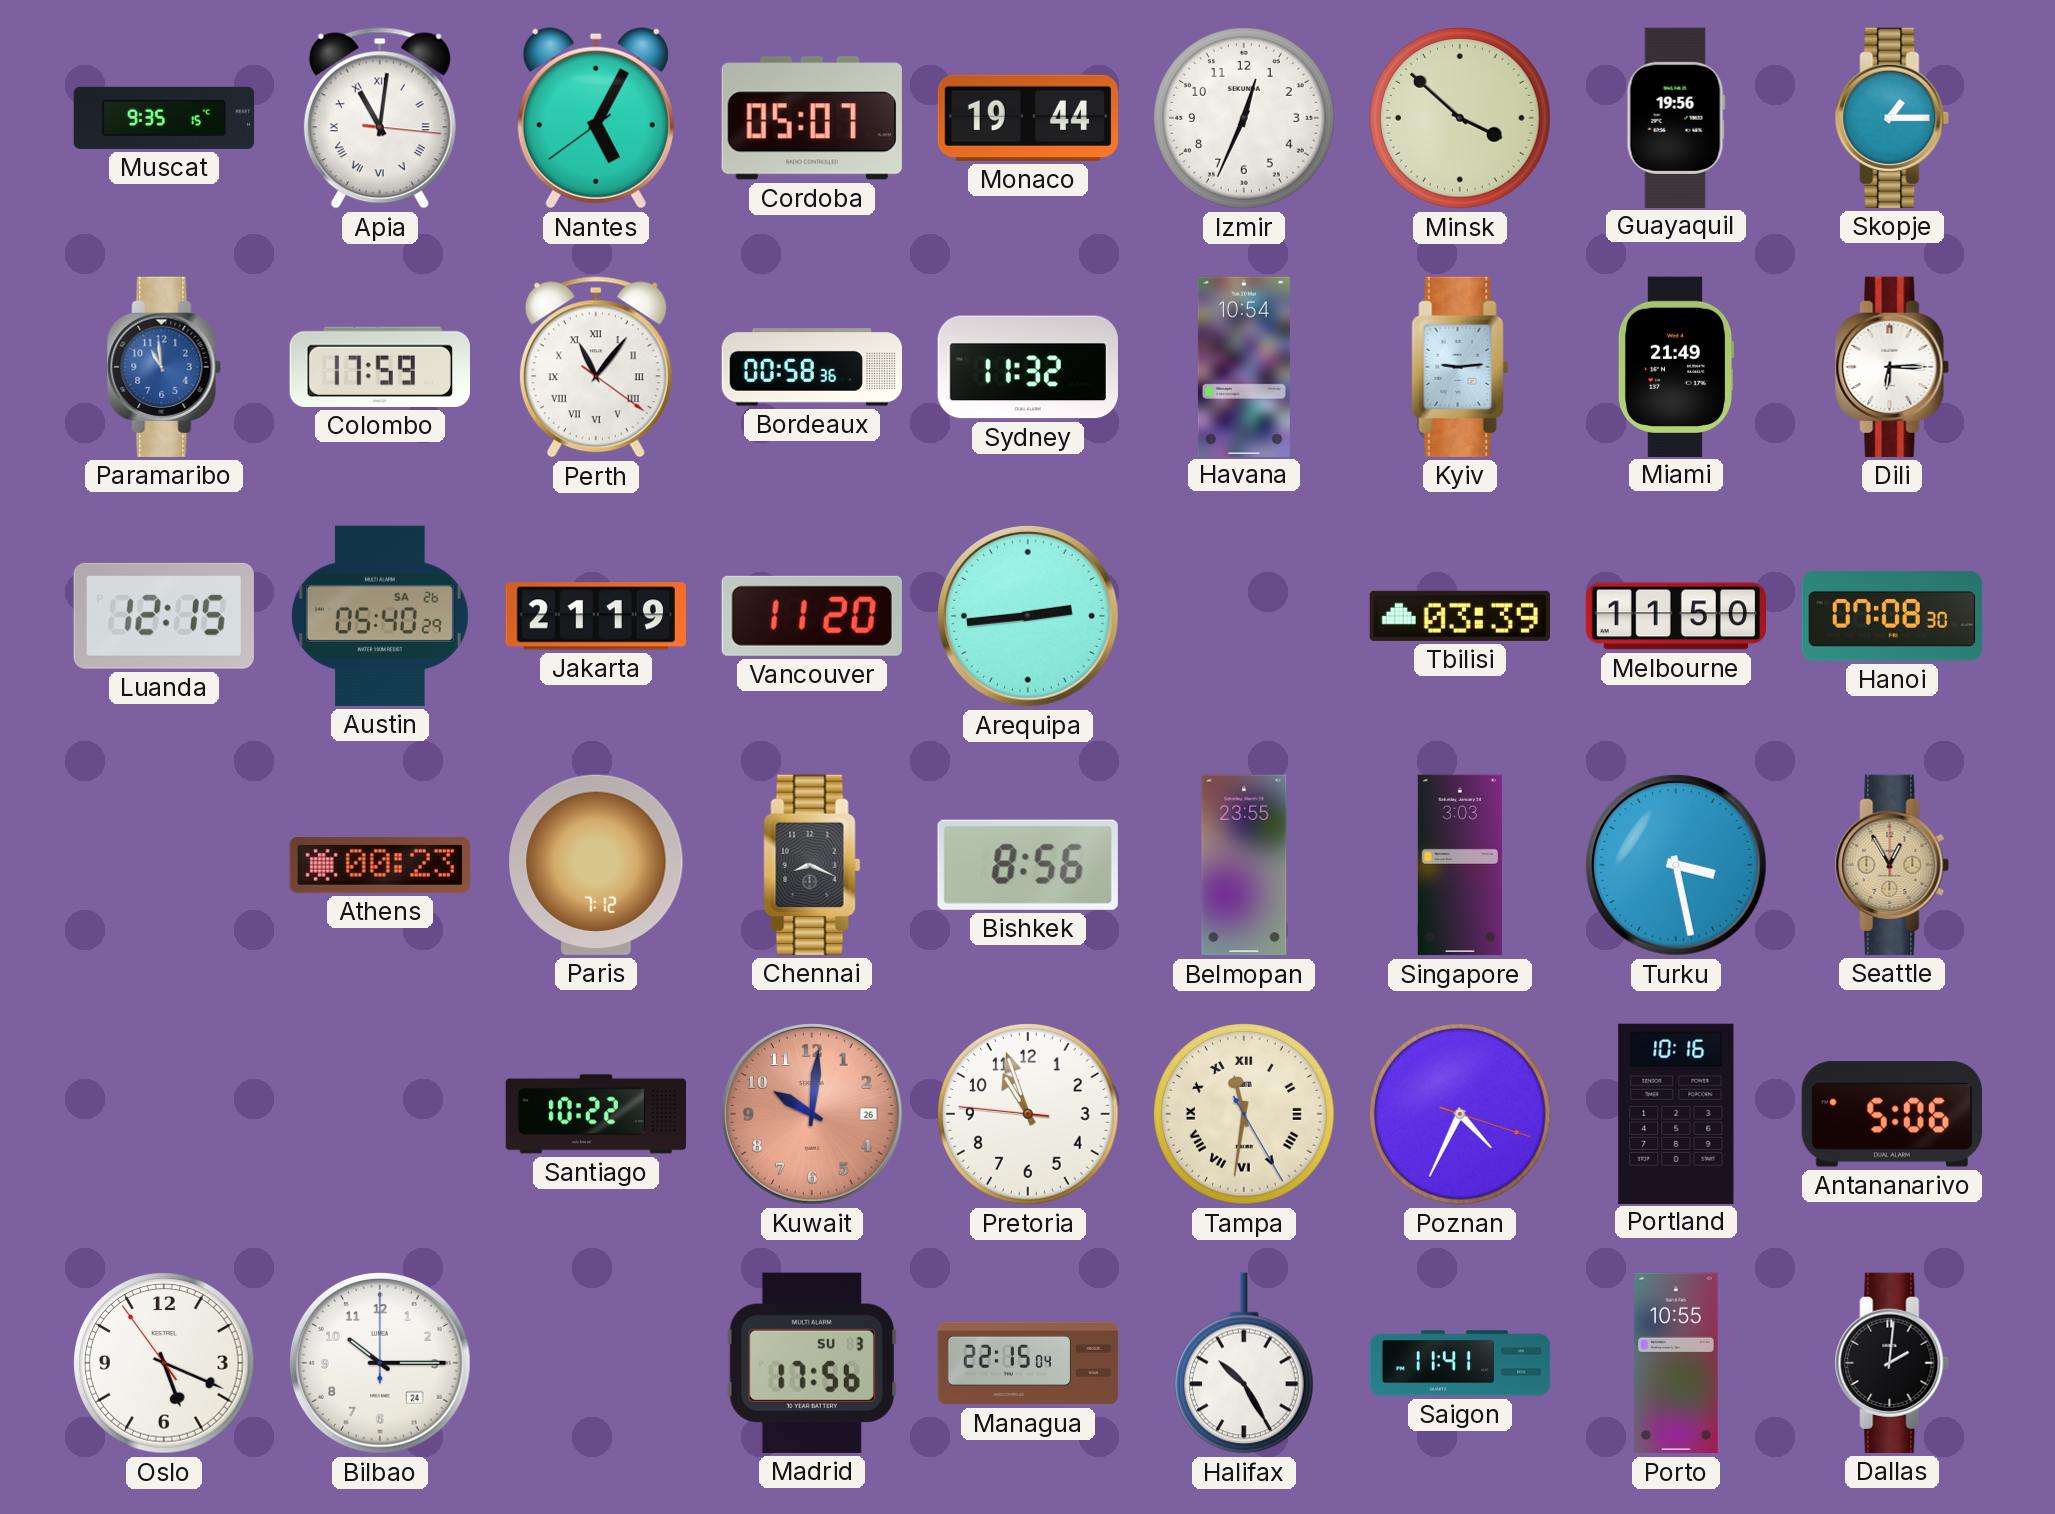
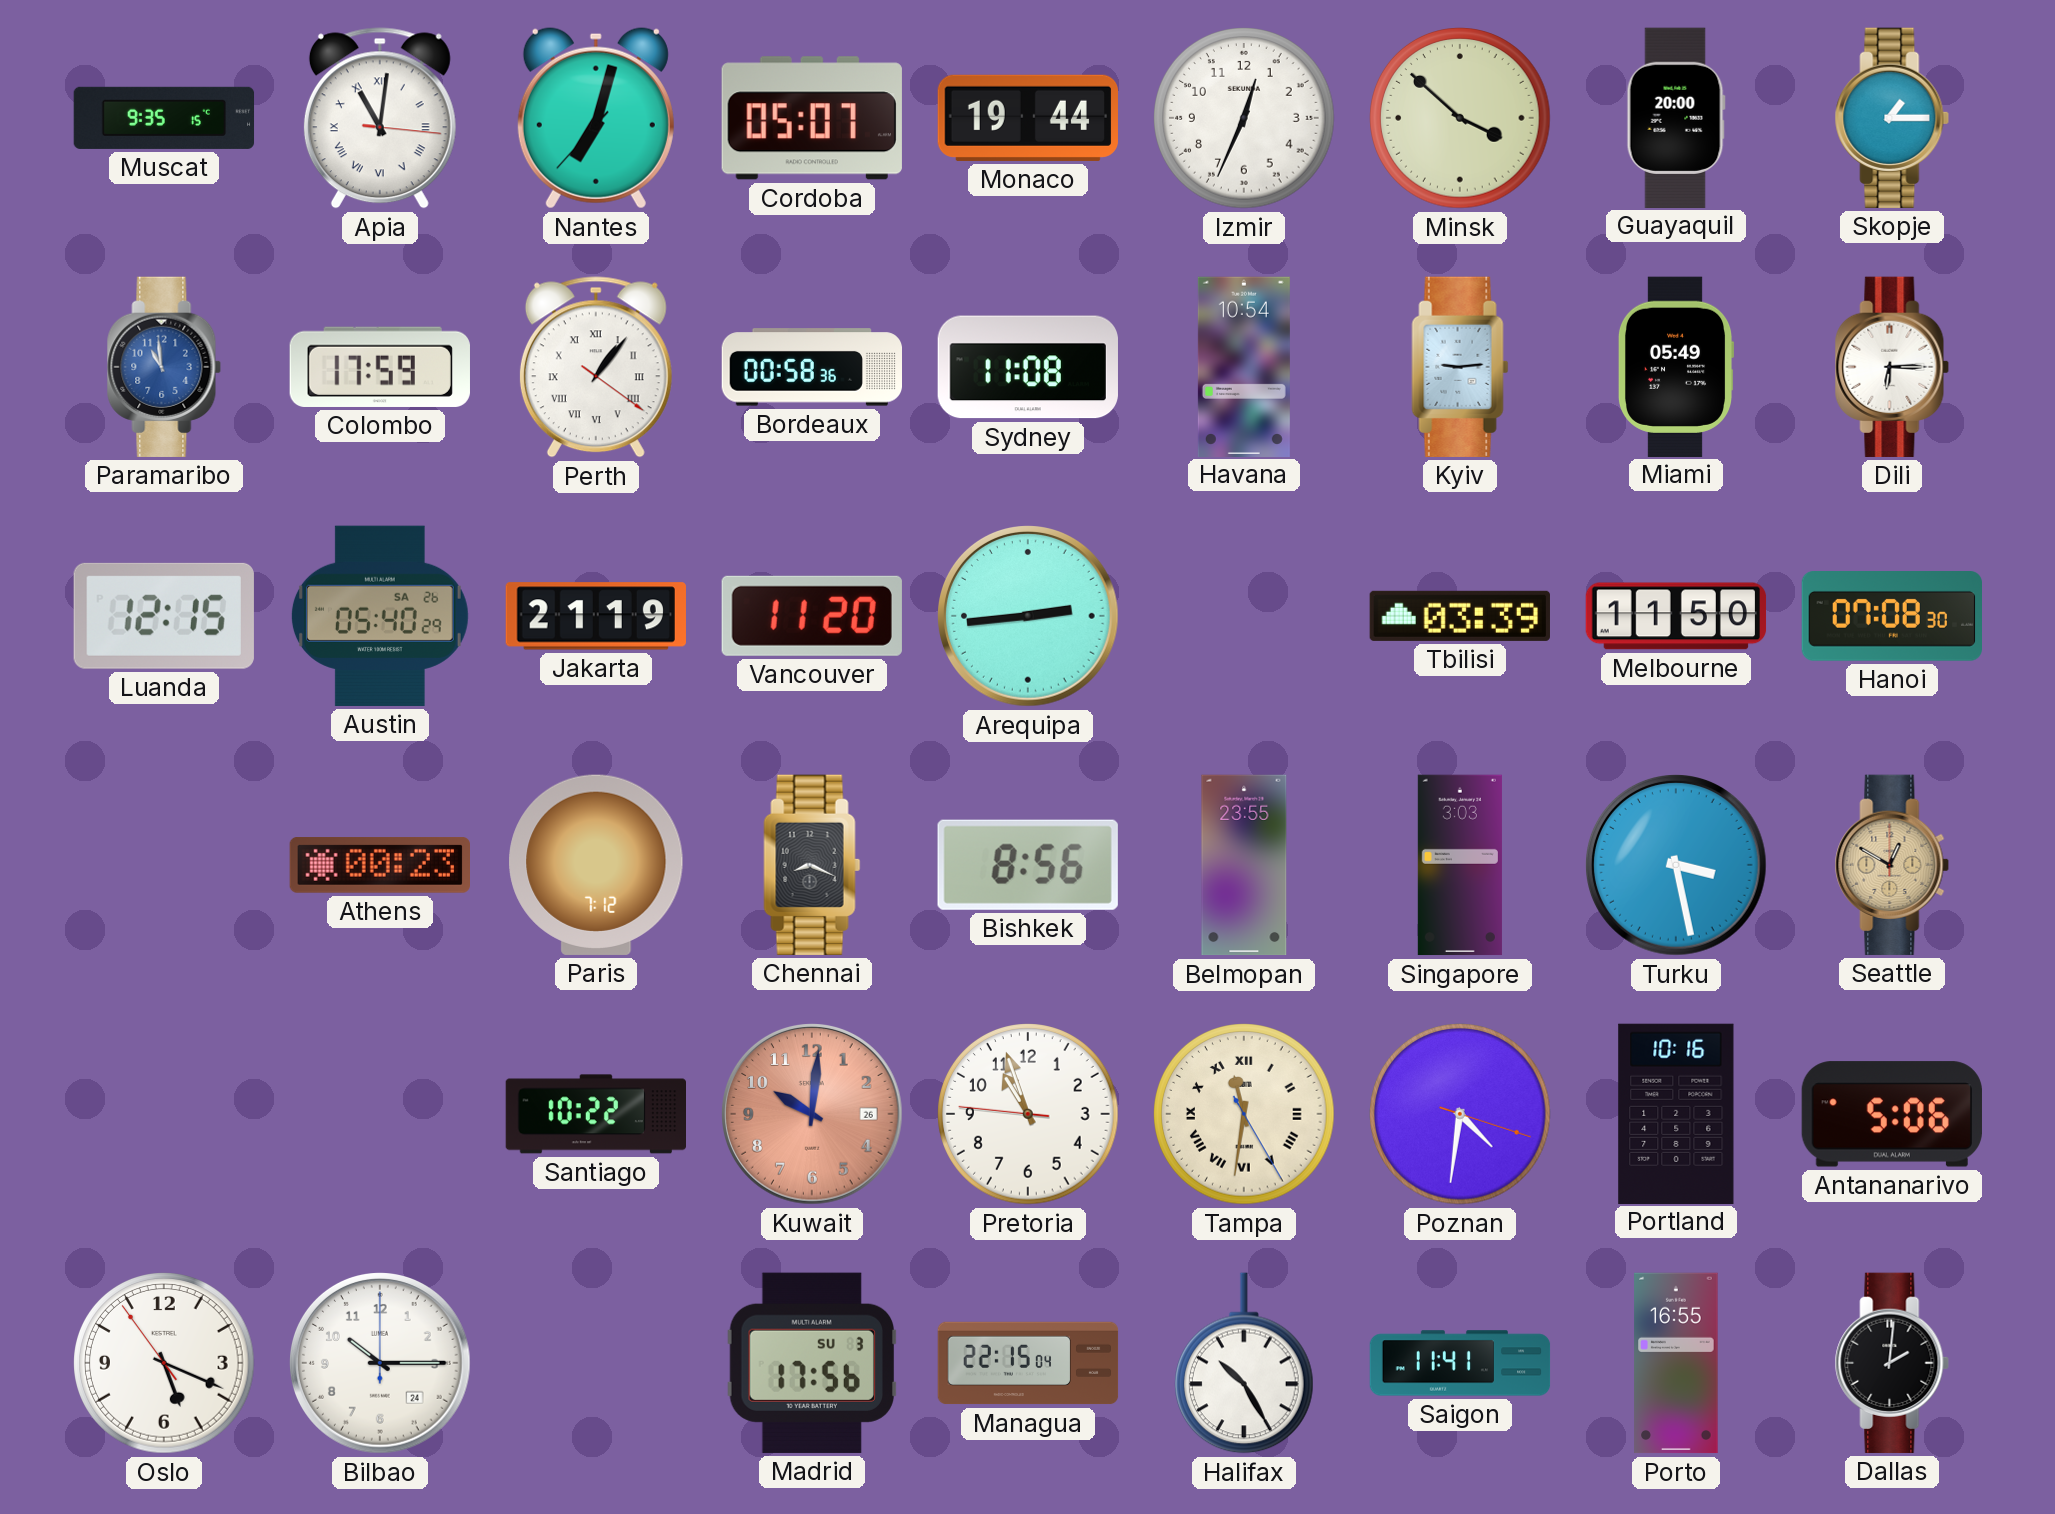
Nantes: 5:04 -> 7:02
Guayaquil: 19:56 -> 20:00
Perth: 11:06 -> 1:06
Sydney: 11:32 -> 11:08
Miami: 21:49 -> 05:49
Seattle: 12:55 -> 12:50
Poznan: 4:34 -> 4:31
Porto: 10:55 -> 16:55
